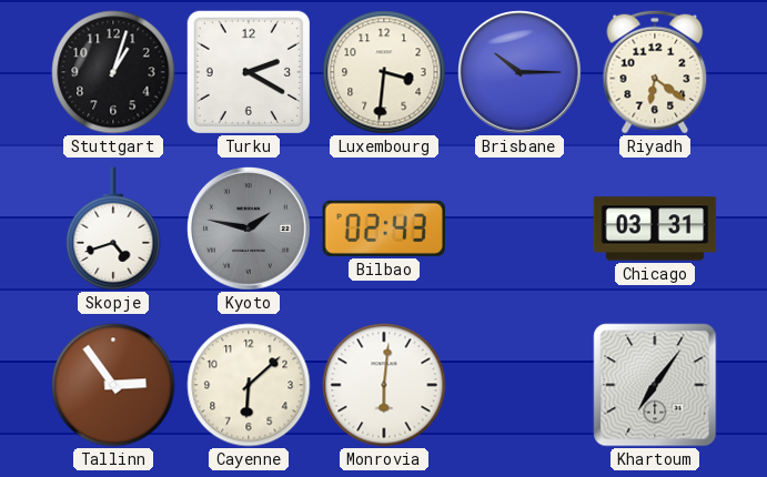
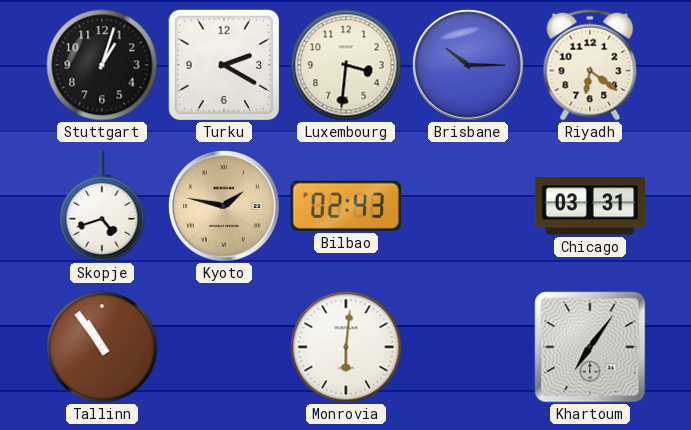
Kyoto dial: grey -> champagne
Tallinn: 2:54 -> 10:54
Cayenne: 6:08 -> none
